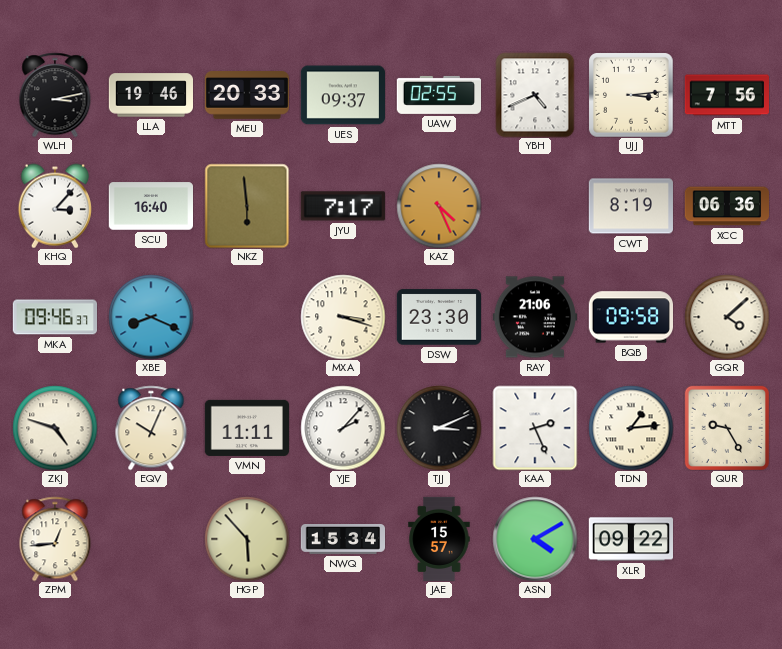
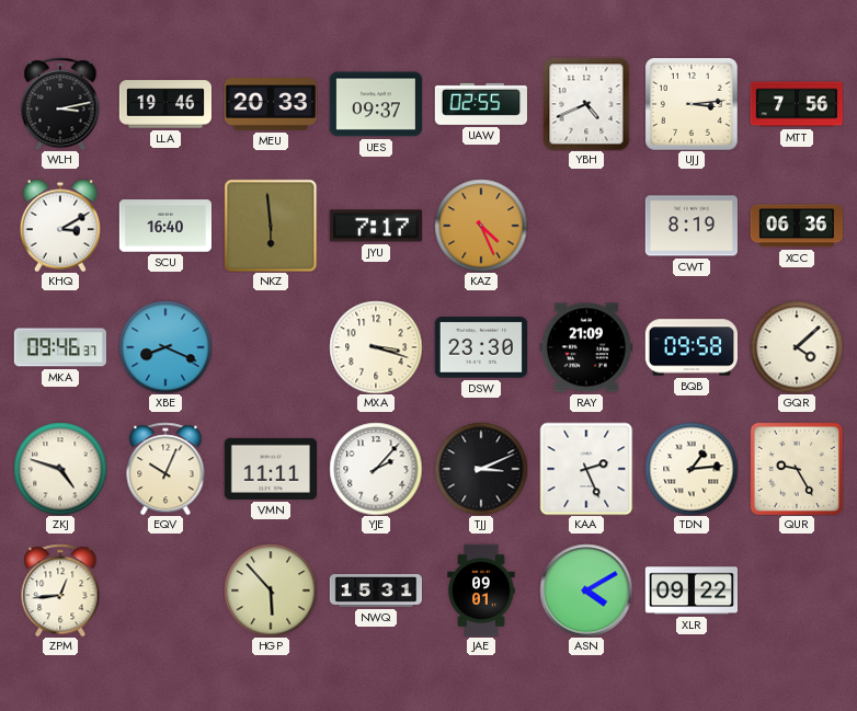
KHQ: 3:07 -> 3:10
RAY: 21:06 -> 21:09
NWQ: 15:34 -> 15:31
JAE: 15:57 -> 09:01
